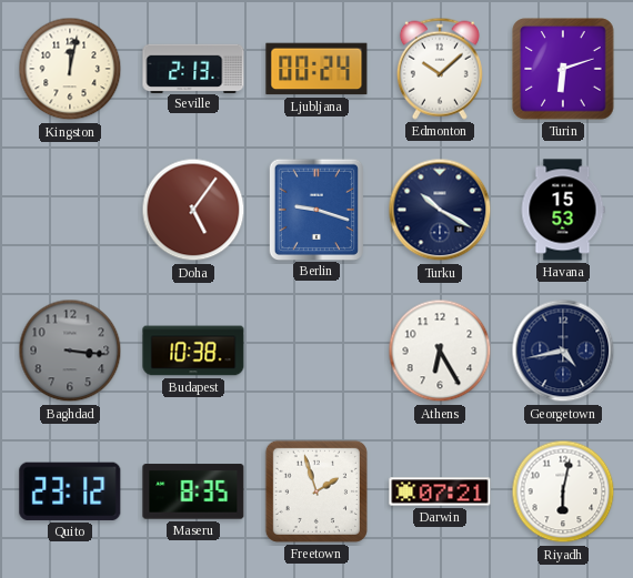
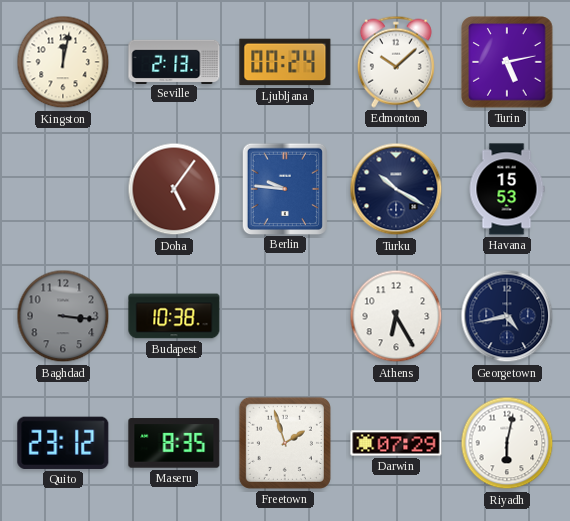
Turin: 6:12 -> 5:13
Berlin: 9:18 -> 9:46
Darwin: 07:21 -> 07:29
